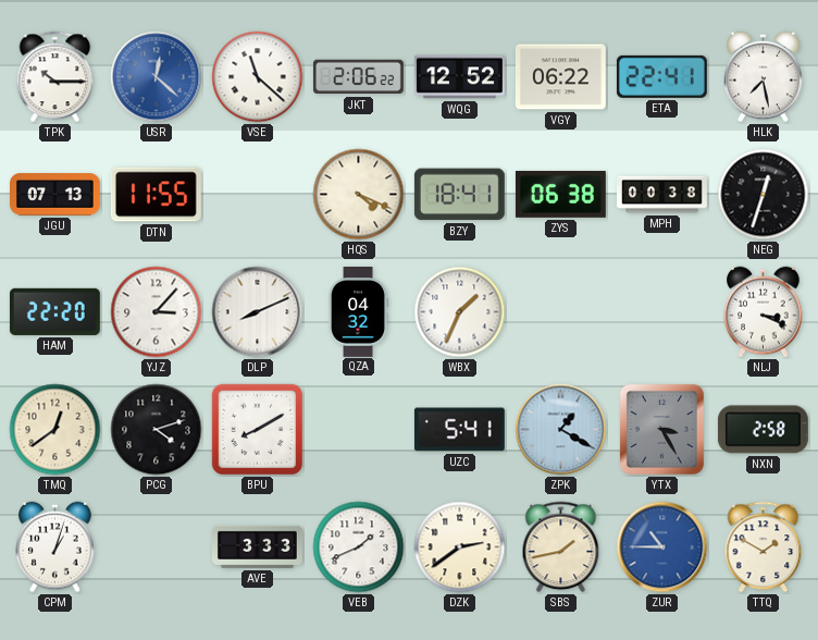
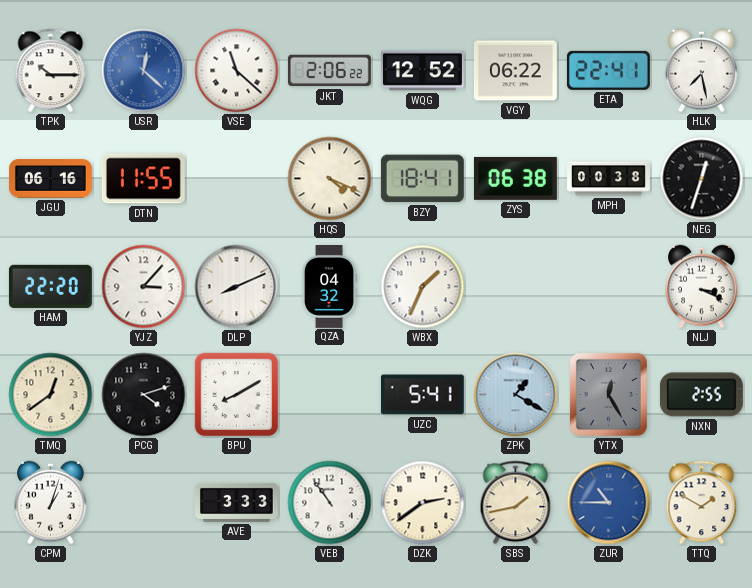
JGU: 07:13 -> 06:16
YTX: 3:25 -> 12:25
NXN: 2:58 -> 2:55
VEB: 1:41 -> 10:54
